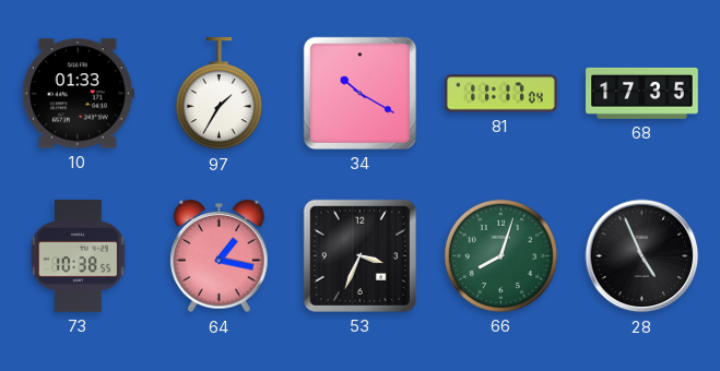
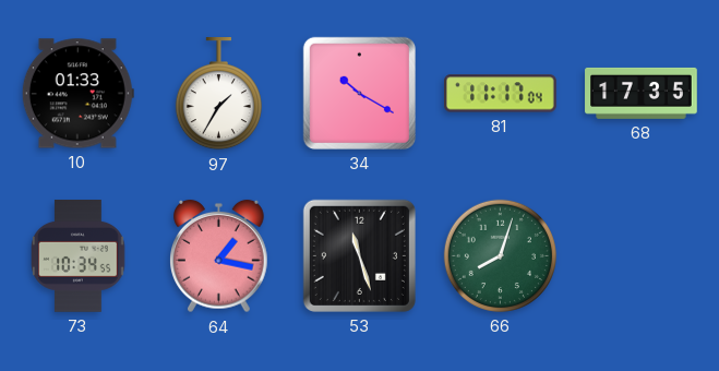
73: 10:38 -> 10:34
53: 3:34 -> 11:27
28: 4:56 -> none
